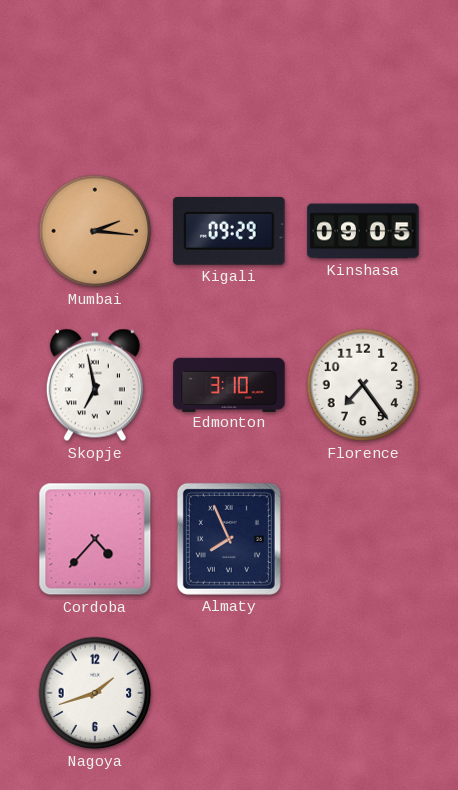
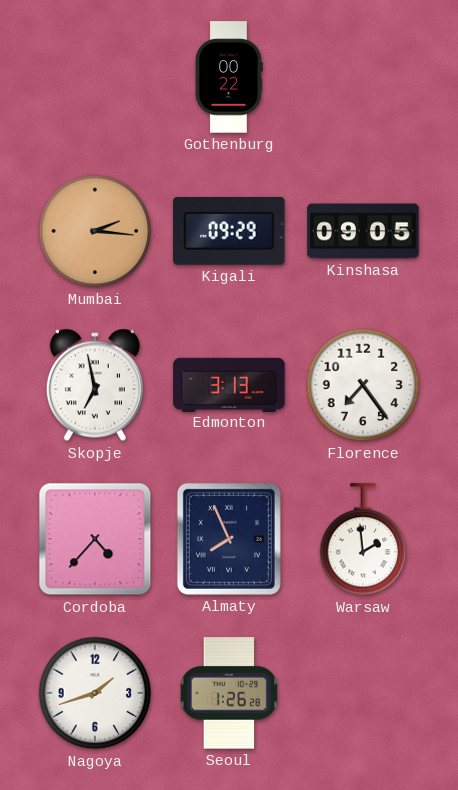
Gothenburg: none -> 00:22
Edmonton: 3:10 -> 3:13
Warsaw: none -> 1:59
Seoul: none -> 1:26
